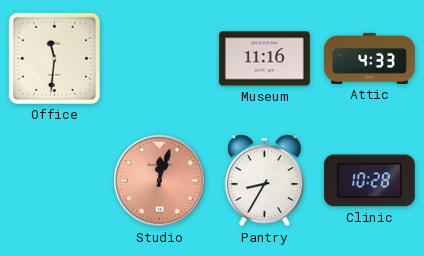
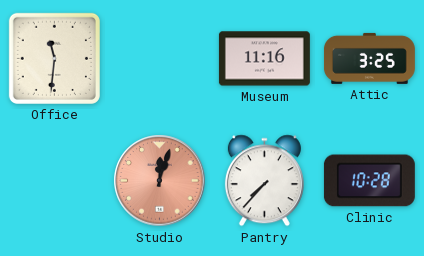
Attic: 4:33 -> 3:25
Pantry: 8:35 -> 7:37
